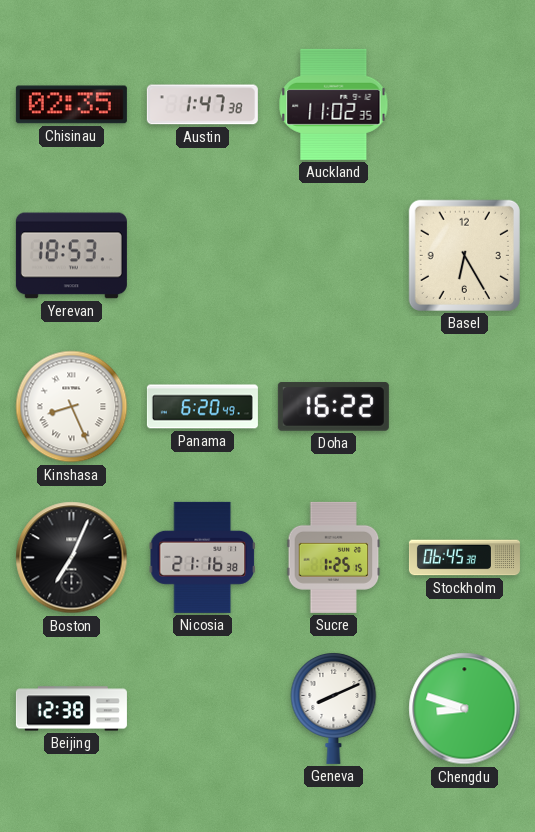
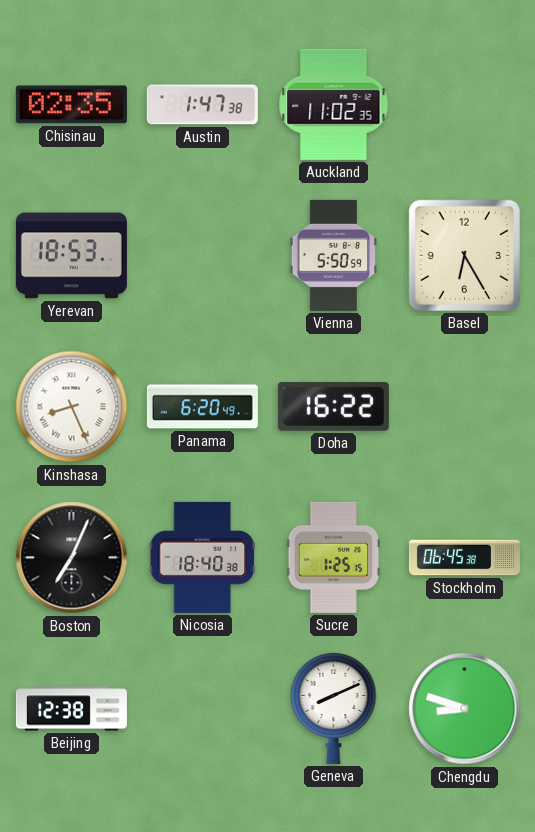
Vienna: none -> 5:50
Nicosia: 21:16 -> 18:40
